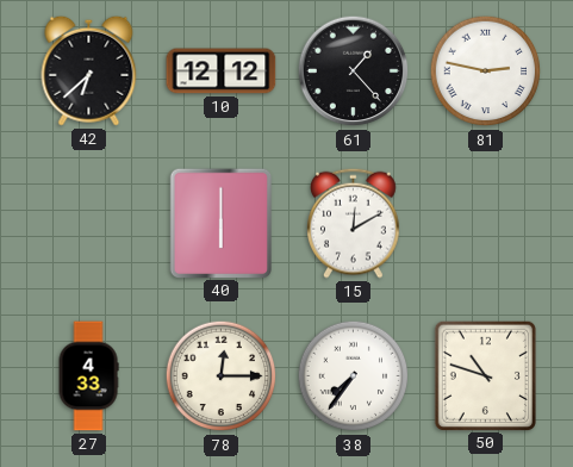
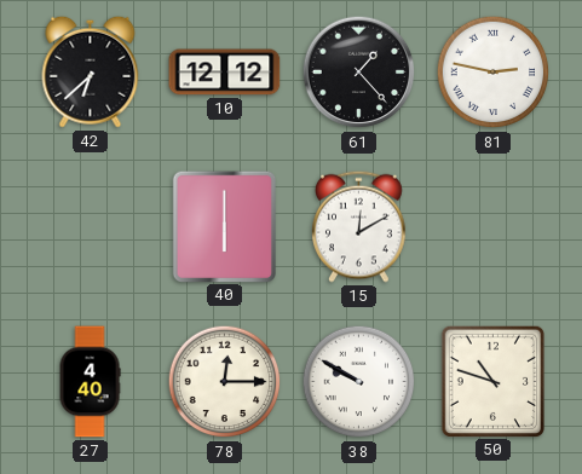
27: 4:33 -> 4:40
38: 7:36 -> 9:50
